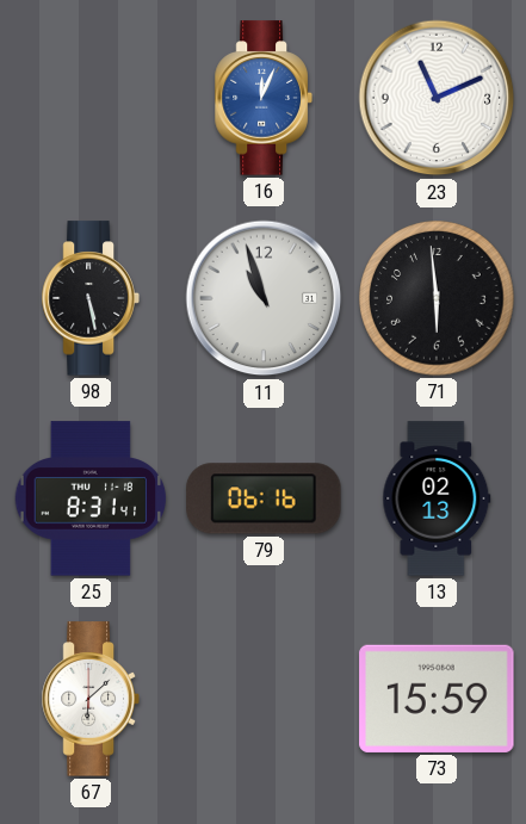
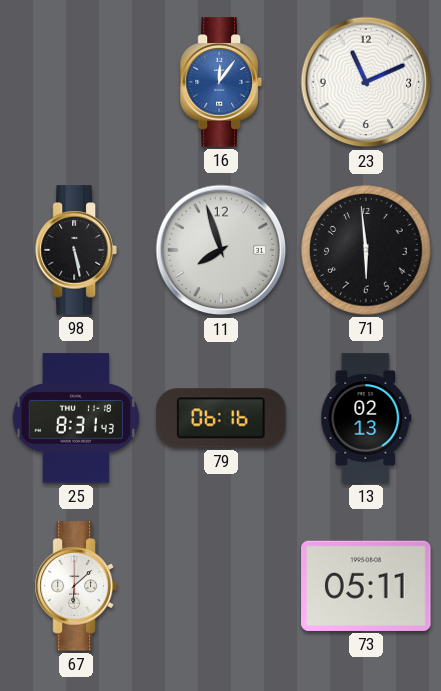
16: 12:04 -> 12:06
11: 10:57 -> 7:57
25: 8:31:41 -> 8:31:43
73: 15:59 -> 05:11
